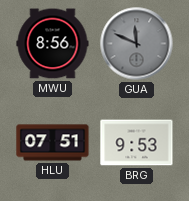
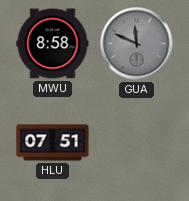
MWU: 8:56 -> 8:58
BRG: 9:53 -> none
